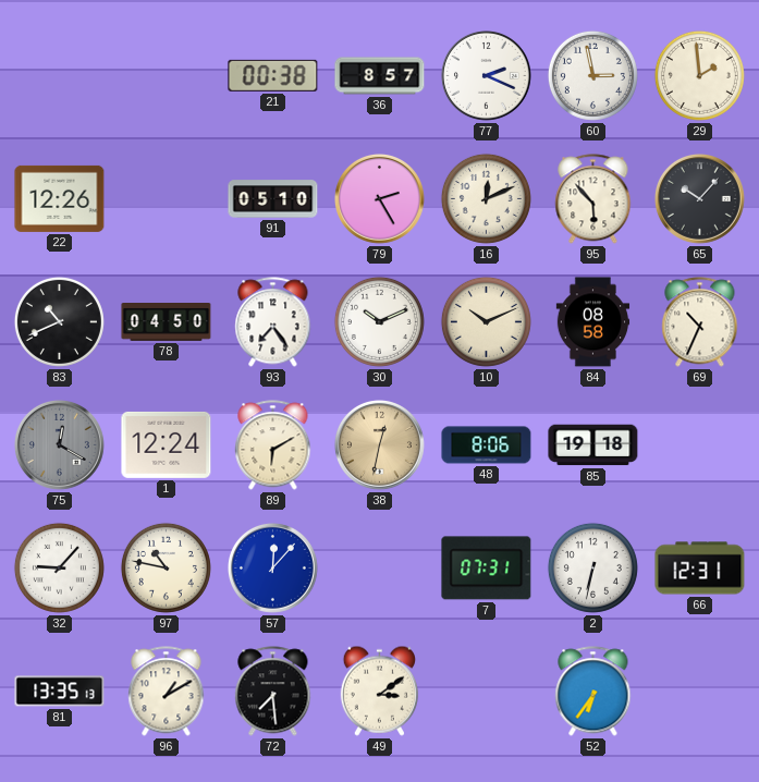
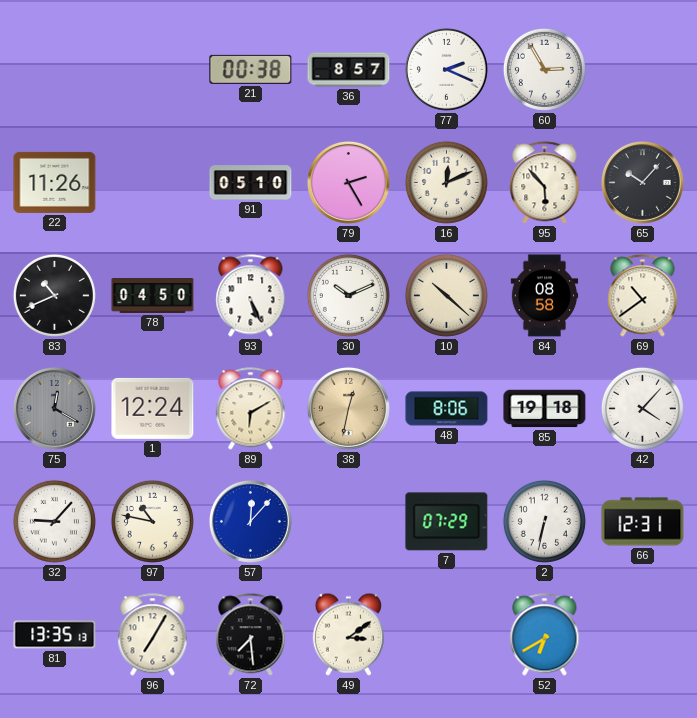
60: 2:58 -> 2:55
29: 1:59 -> none
22: 12:26 -> 11:26
93: 7:24 -> 5:26
10: 10:11 -> 10:22
69: 10:34 -> 10:39
42: none -> 4:07
7: 07:31 -> 07:29
96: 1:10 -> 7:05
52: 6:36 -> 6:40
